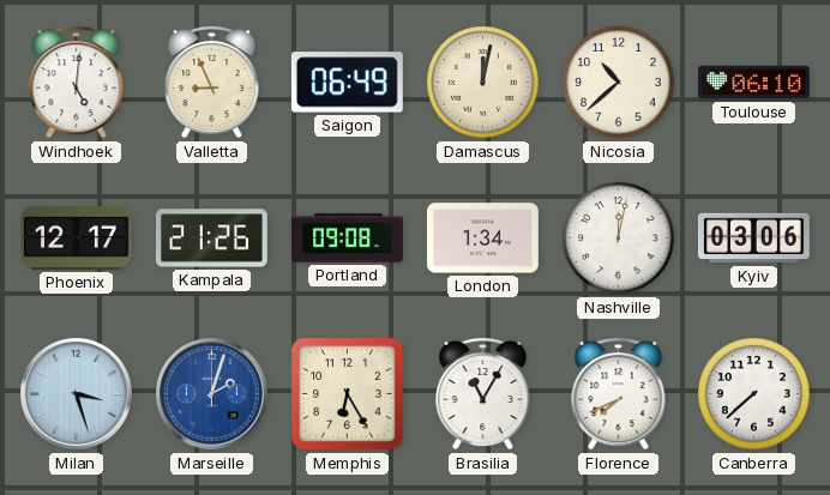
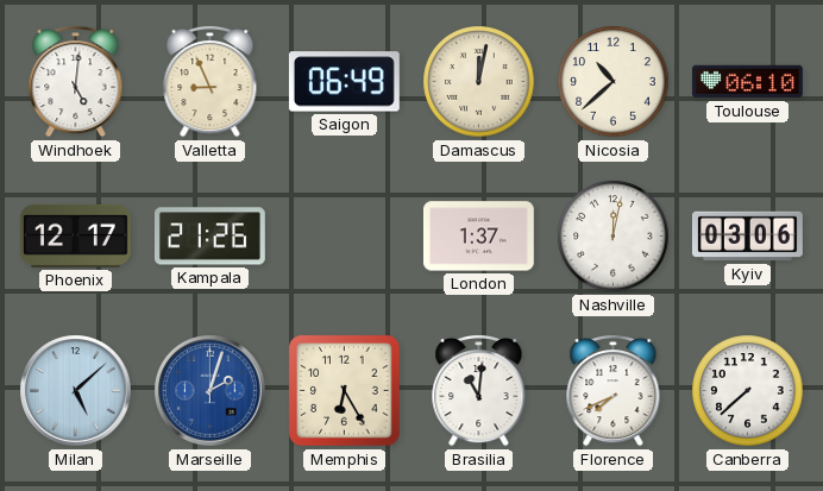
Portland: 09:08 -> none
London: 1:34 -> 1:37
Milan: 3:27 -> 5:08
Brasilia: 11:05 -> 11:01
